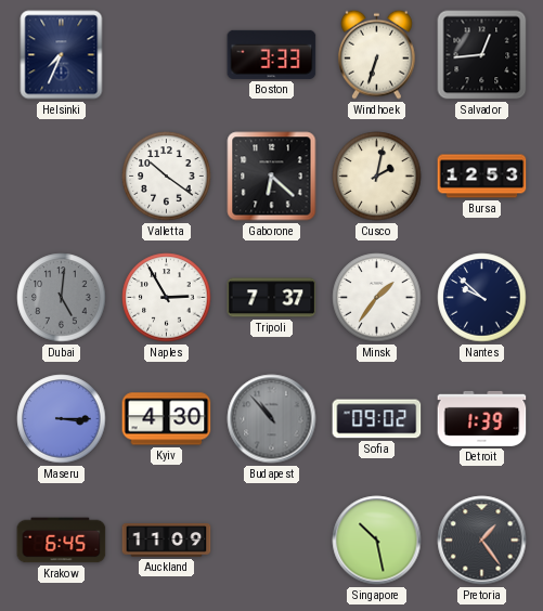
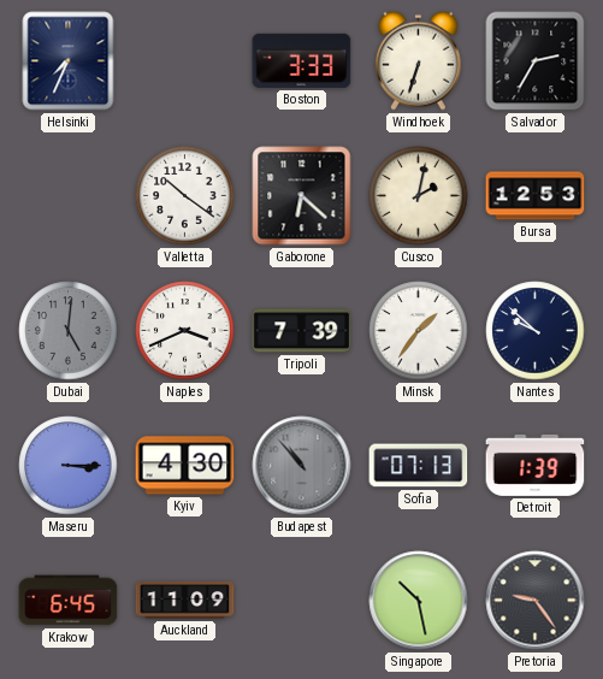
Salvador: 12:44 -> 2:35
Naples: 2:55 -> 3:41
Tripoli: 7:37 -> 7:39
Sofia: 09:02 -> 07:13
Pretoria: 1:24 -> 9:24
